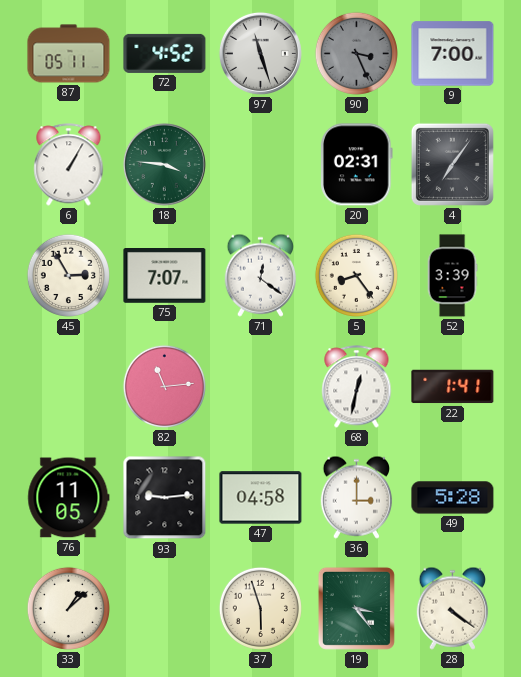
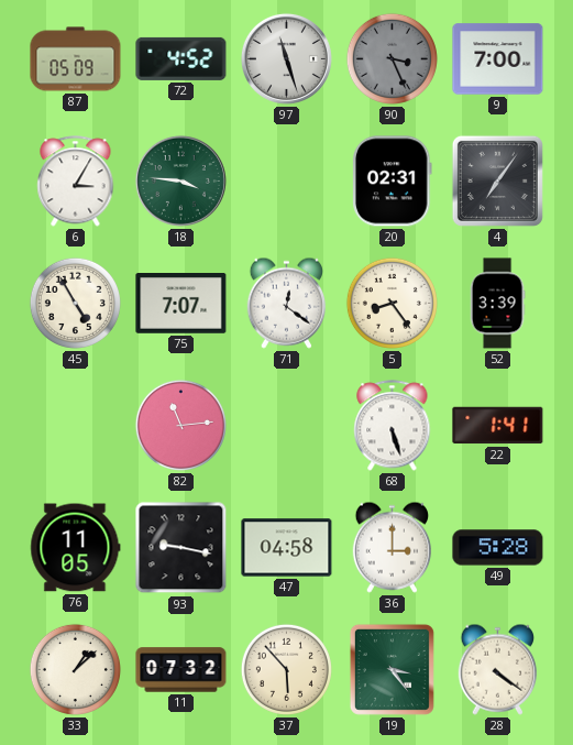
87: 05:11 -> 05:09
6: 1:05 -> 3:05
45: 2:55 -> 4:55
68: 12:32 -> 5:27
93: 9:14 -> 9:17
11: none -> 07:32
37: 5:57 -> 5:53
